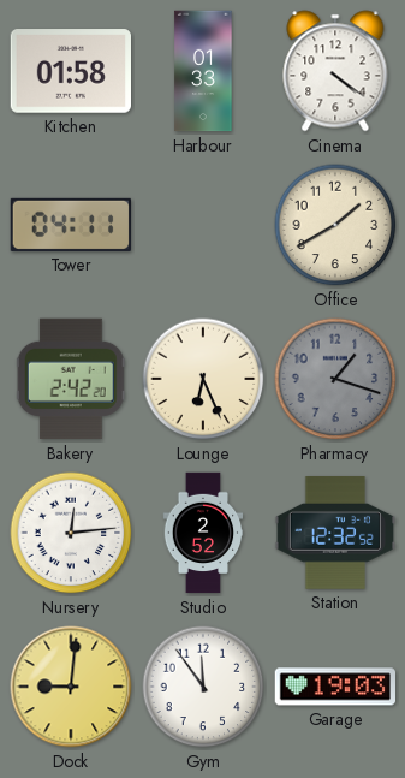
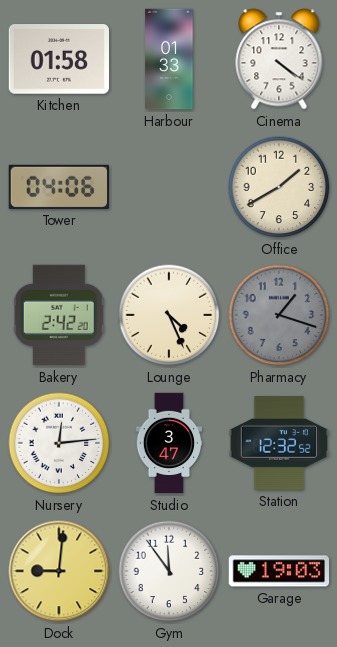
Tower: 04:11 -> 04:06
Lounge: 6:26 -> 4:26
Studio: 2:52 -> 3:47
